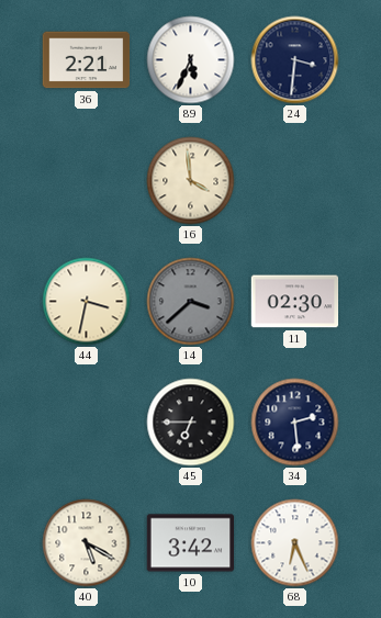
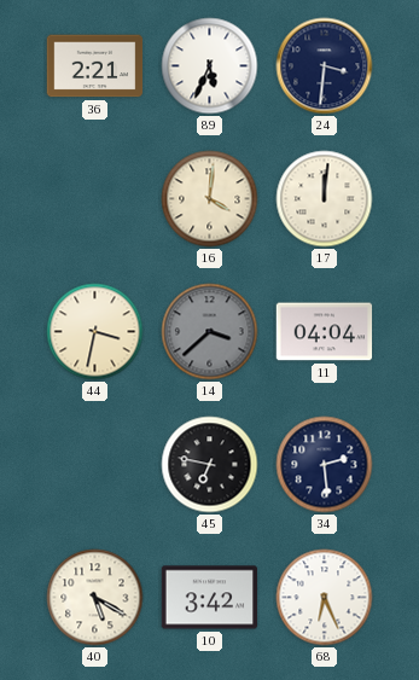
16: 3:59 -> 4:01
17: none -> 12:01
11: 02:30 -> 04:04
45: 6:45 -> 6:47
